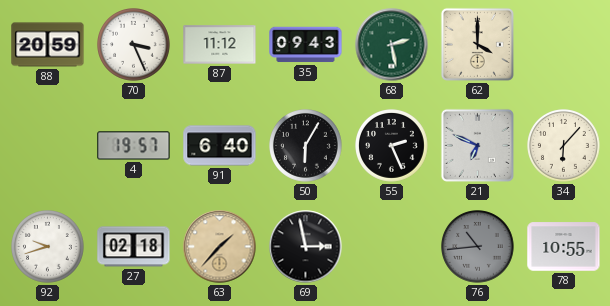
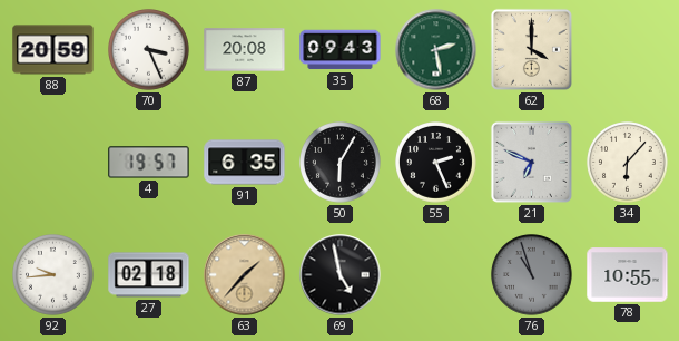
87: 11:12 -> 20:08
91: 6:40 -> 6:35
92: 9:42 -> 9:44
69: 2:58 -> 4:58
76: 10:44 -> 10:57
